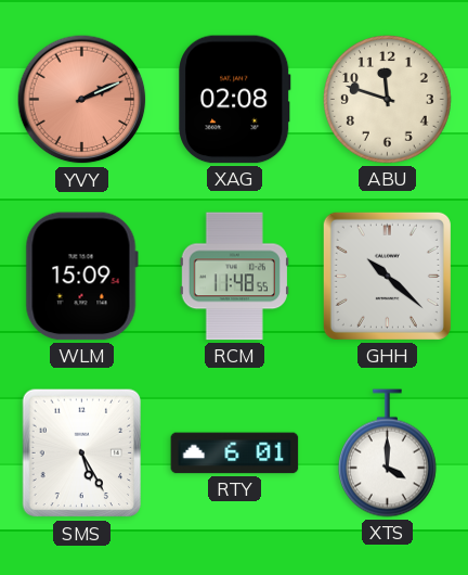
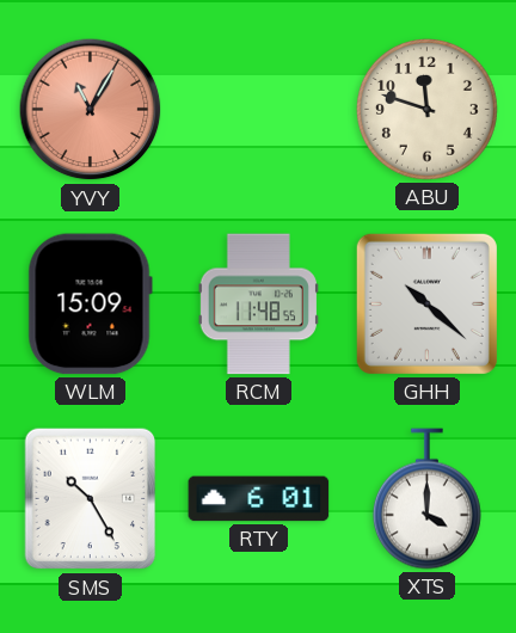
YVY: 2:11 -> 11:05
XAG: 02:08 -> none
SMS: 5:25 -> 10:25
